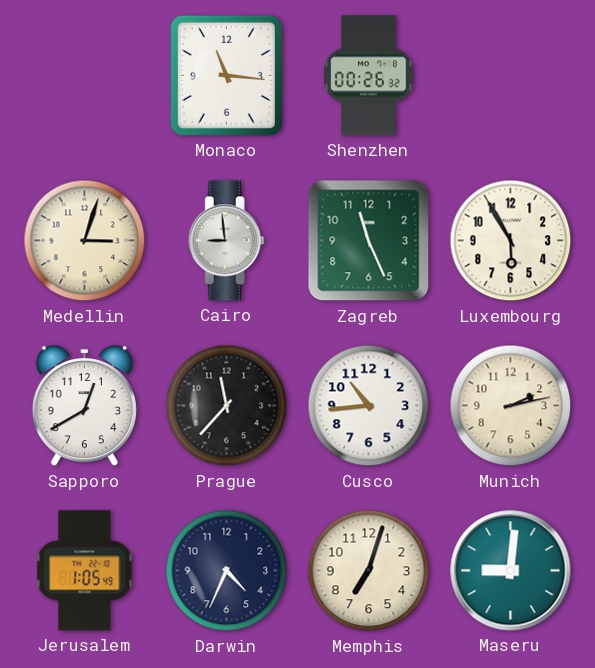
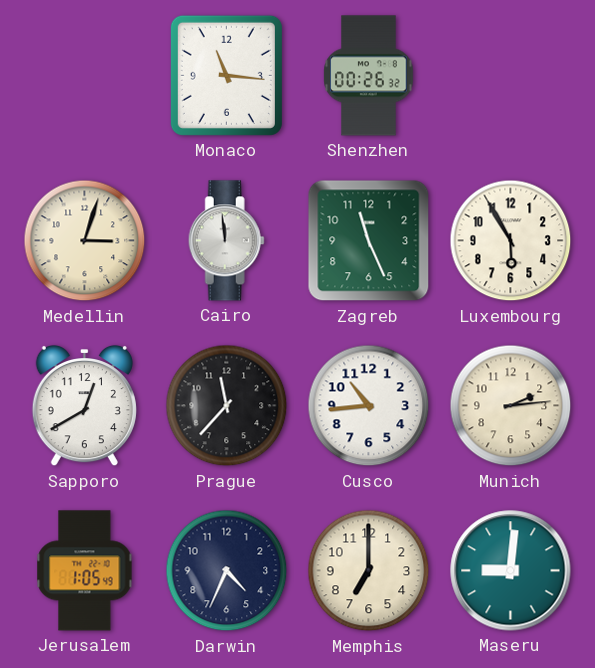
Cairo: 8:59 -> 11:59
Munich: 2:13 -> 2:14
Memphis: 7:03 -> 7:00
